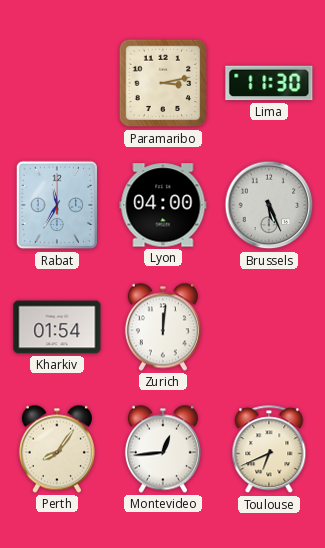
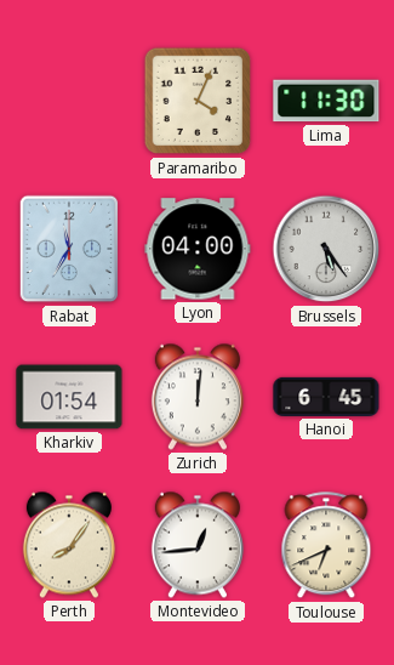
Paramaribo: 3:13 -> 4:04
Brussels: 5:26 -> 5:24
Hanoi: none -> 6:45
